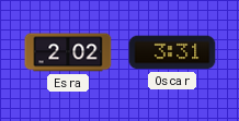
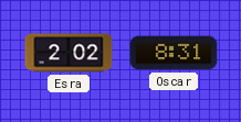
Oscar: 3:31 -> 8:31
